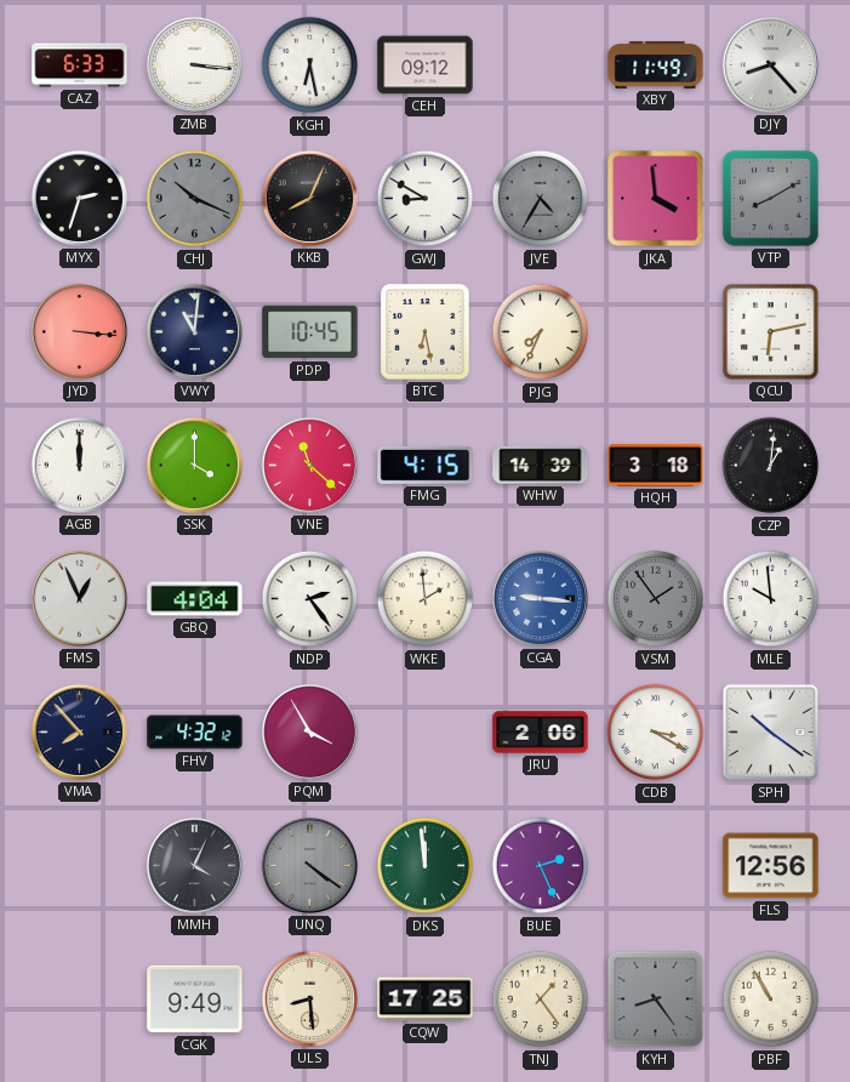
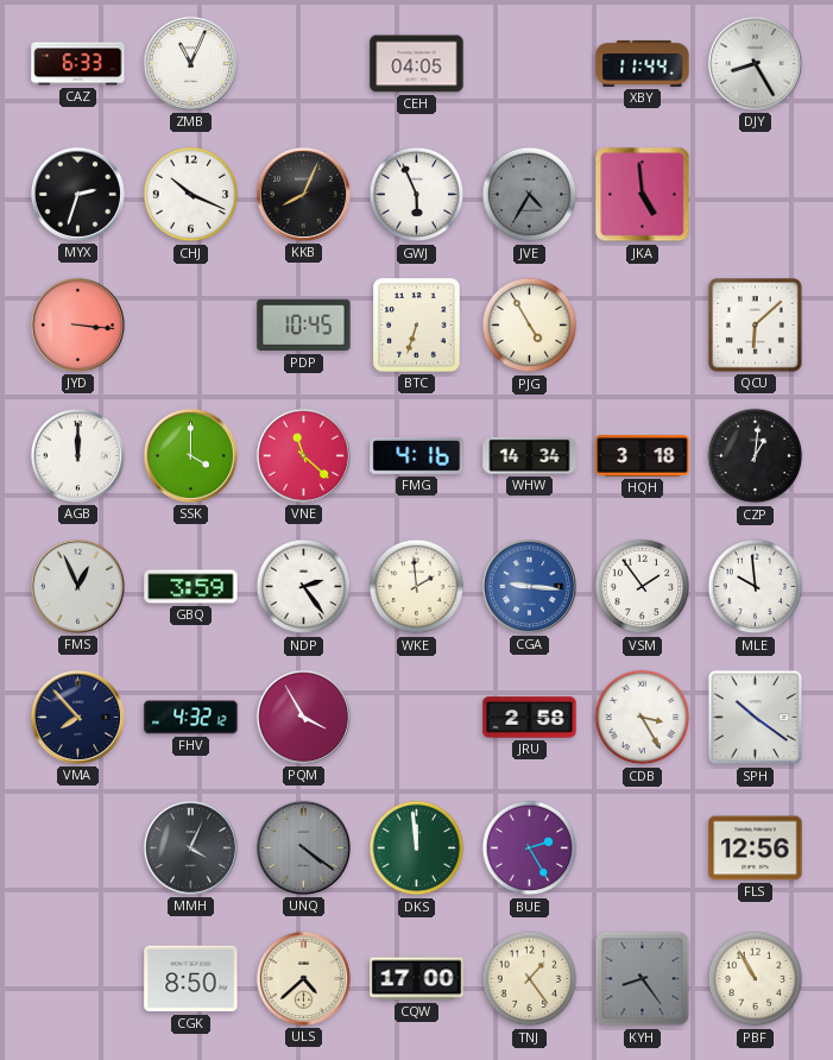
ZMB: 3:16 -> 11:04
KGH: 6:28 -> none
CEH: 09:12 -> 04:05
XBY: 11:49 -> 11:44
DJY: 8:23 -> 8:25
CHJ dial: grey -> white
GWJ: 8:50 -> 5:56
JKA: 3:59 -> 4:59
VTP: 8:10 -> none
VWY: 11:01 -> none
BTC: 6:28 -> 6:33
PJG: 7:34 -> 4:55
QCU: 6:13 -> 6:08
FMG: 4:15 -> 4:16
WHW: 14:39 -> 14:34
GBQ: 4:04 -> 3:59
VSM dial: grey -> white
JRU: 2:06 -> 2:58
CDB: 3:20 -> 3:25
BUE: 2:26 -> 2:25
CGK: 9:49 -> 8:50
ULS: 8:29 -> 4:38
CQW: 17:25 -> 17:00
